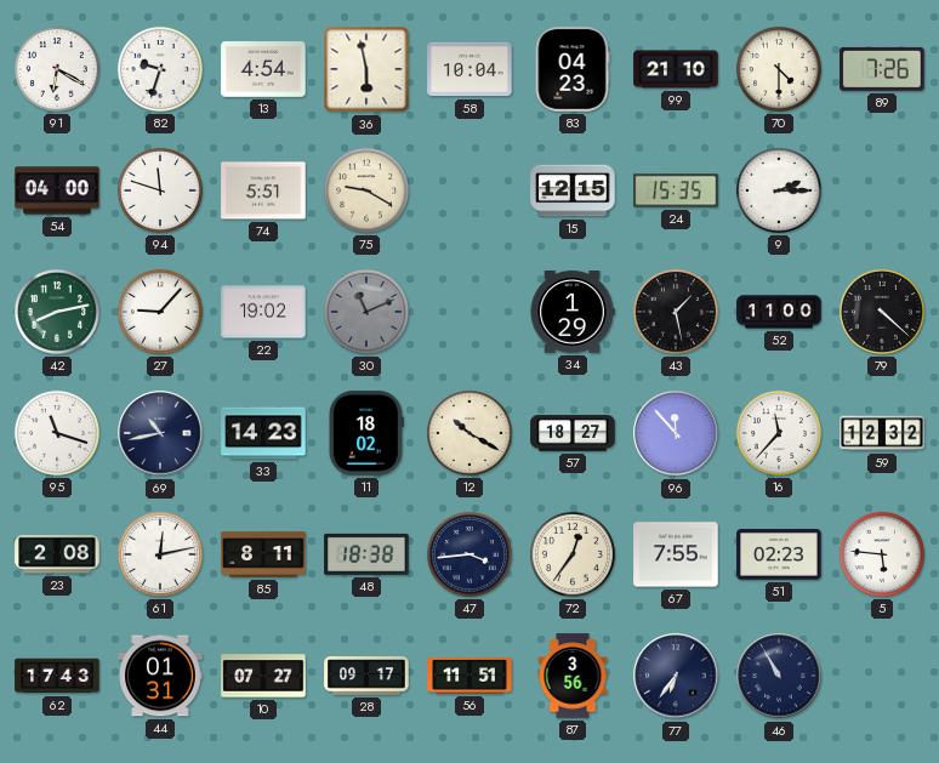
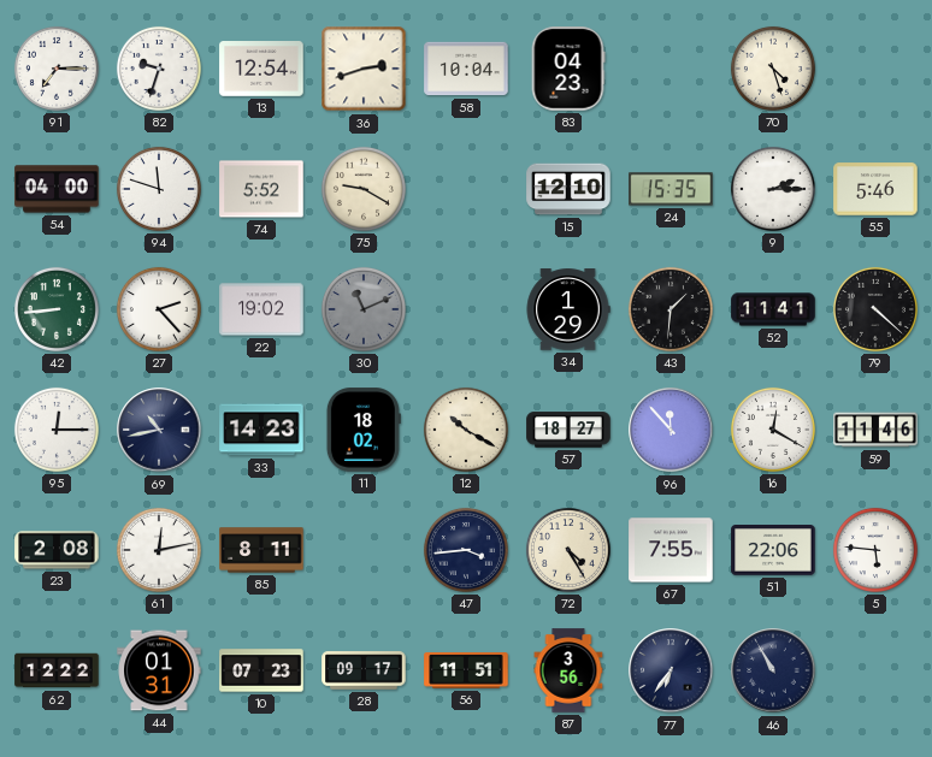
91: 6:20 -> 7:15
13: 4:54 -> 12:54
36: 5:58 -> 2:42
99: 21:10 -> none
70: 4:30 -> 4:27
89: 7:26 -> none
74: 5:51 -> 5:52
15: 12:15 -> 12:10
55: none -> 5:46
42: 8:13 -> 8:44
27: 9:07 -> 2:23
43: 1:28 -> 1:31
52: 11:00 -> 11:41
95: 11:18 -> 12:15
16: 11:37 -> 12:20
59: 12:32 -> 11:46
48: 18:38 -> none
72: 12:36 -> 4:25
51: 02:23 -> 22:06
62: 17:43 -> 12:22
10: 07:27 -> 07:23
